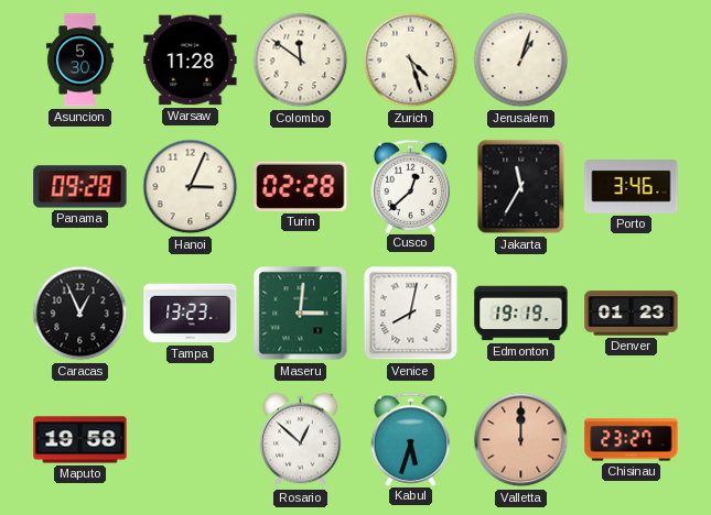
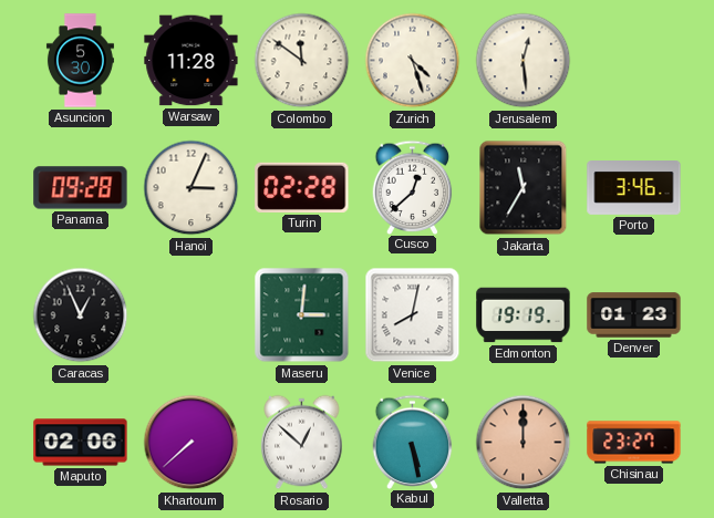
Jerusalem: 1:03 -> 12:29
Tampa: 13:23 -> none
Maputo: 19:58 -> 02:06
Khartoum: none -> 7:38
Kabul: 5:33 -> 5:28
